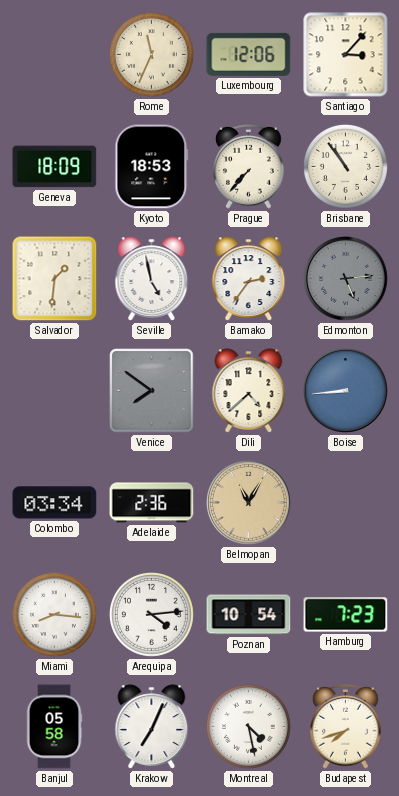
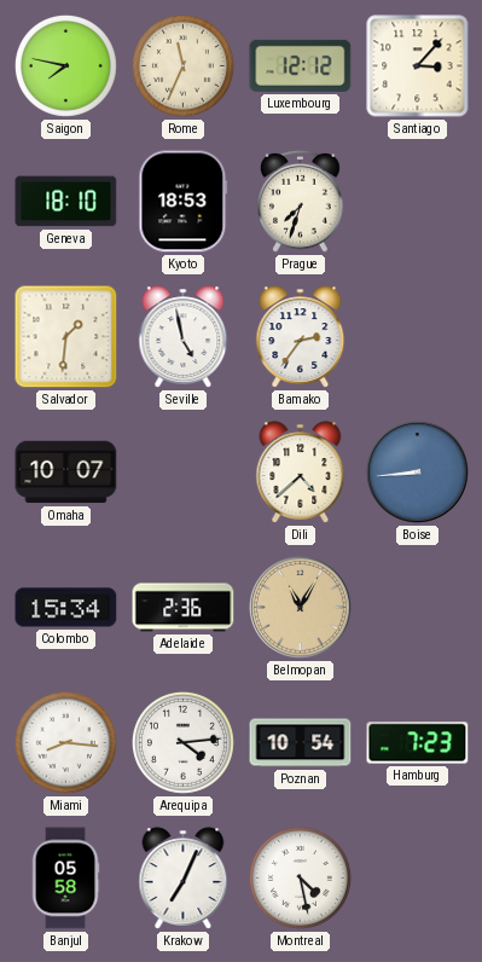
Saigon: none -> 7:47
Luxembourg: 12:06 -> 12:12
Geneva: 18:09 -> 18:10
Prague: 7:37 -> 7:33
Brisbane: 10:54 -> none
Edmonton: 5:14 -> none
Omaha: none -> 10:07
Venice: 7:51 -> none
Colombo: 03:34 -> 15:34
Budapest: 7:42 -> none
